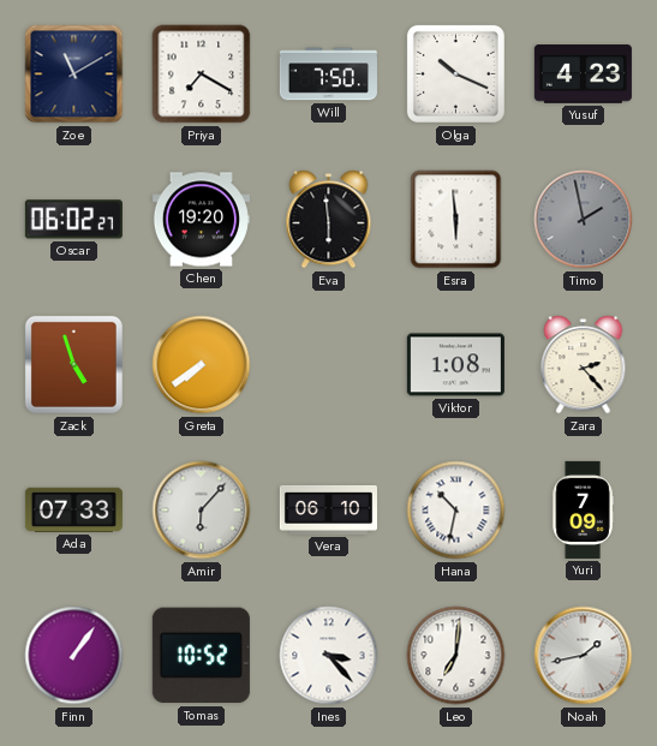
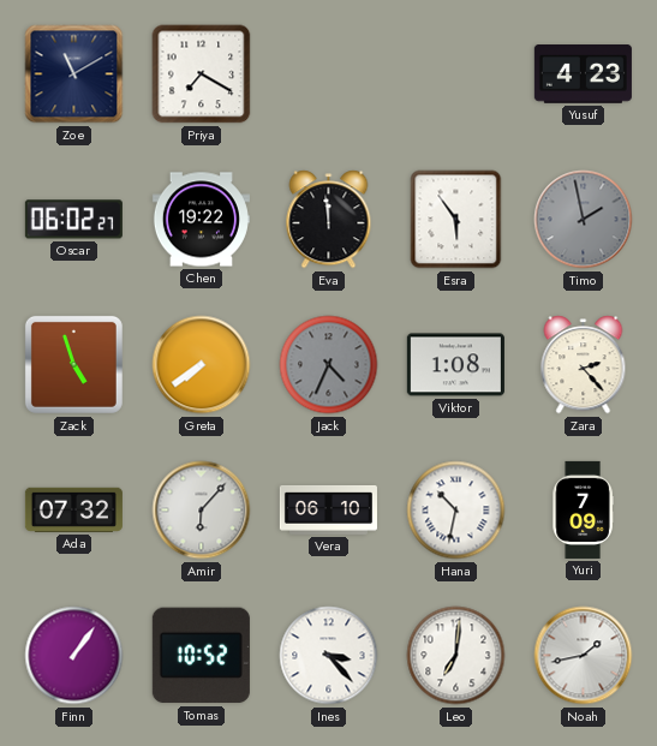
Will: 7:50 -> none
Olga: 10:19 -> none
Chen: 19:20 -> 19:22
Eva: 5:59 -> 11:59
Esra: 5:59 -> 5:54
Jack: none -> 4:34
Ada: 07:33 -> 07:32
